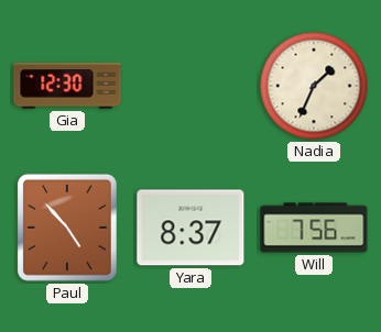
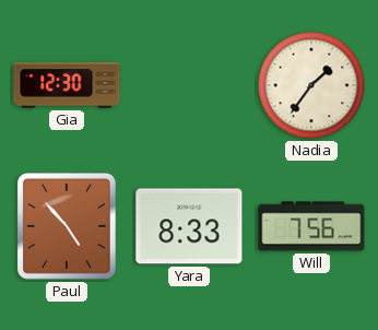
Nadia: 1:34 -> 1:36
Yara: 8:37 -> 8:33
